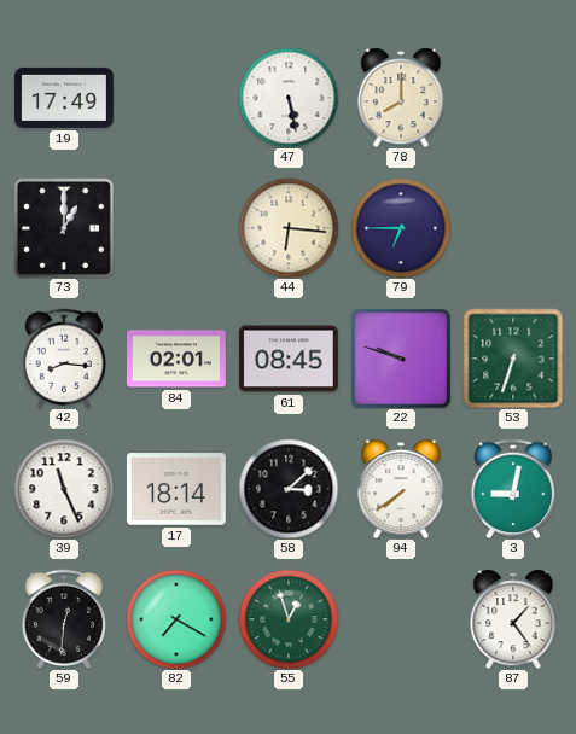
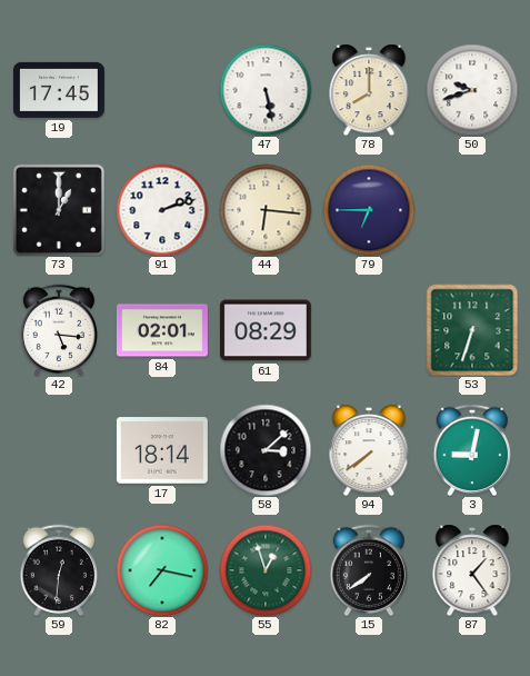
19: 17:49 -> 17:45
50: none -> 9:42
91: none -> 2:12
42: 8:16 -> 5:16
61: 08:45 -> 08:29
22: 9:48 -> none
39: 11:26 -> none
82: 7:20 -> 7:17
15: none -> 7:39
